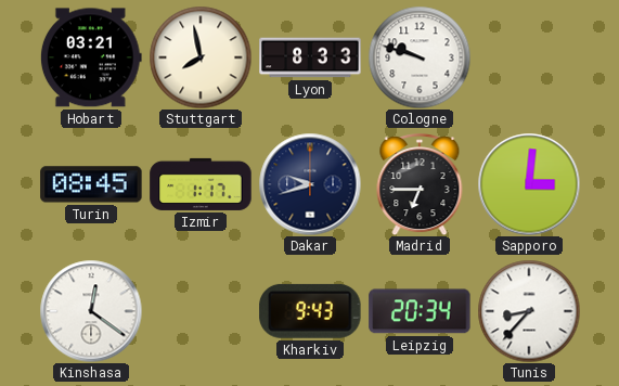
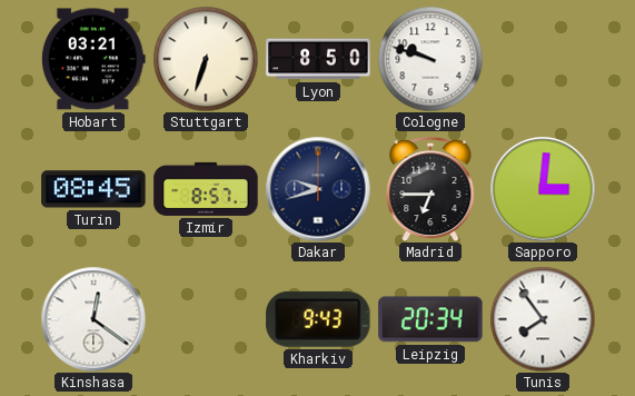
Stuttgart: 7:58 -> 6:33
Lyon: 8:33 -> 8:50
Izmir: 1:17 -> 8:57
Tunis: 8:37 -> 7:54
